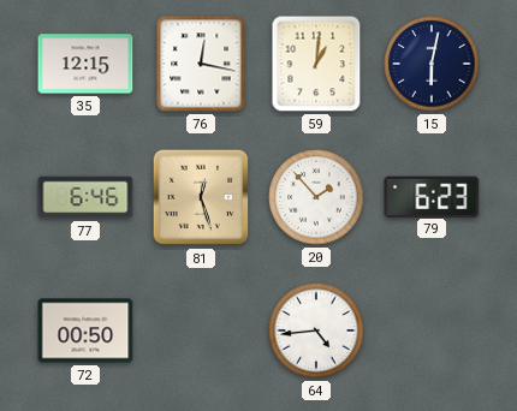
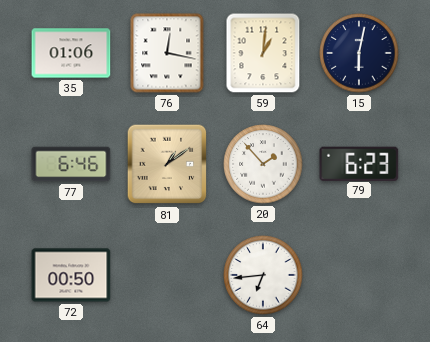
35: 12:15 -> 01:06
81: 12:27 -> 1:09
64: 4:44 -> 6:44
